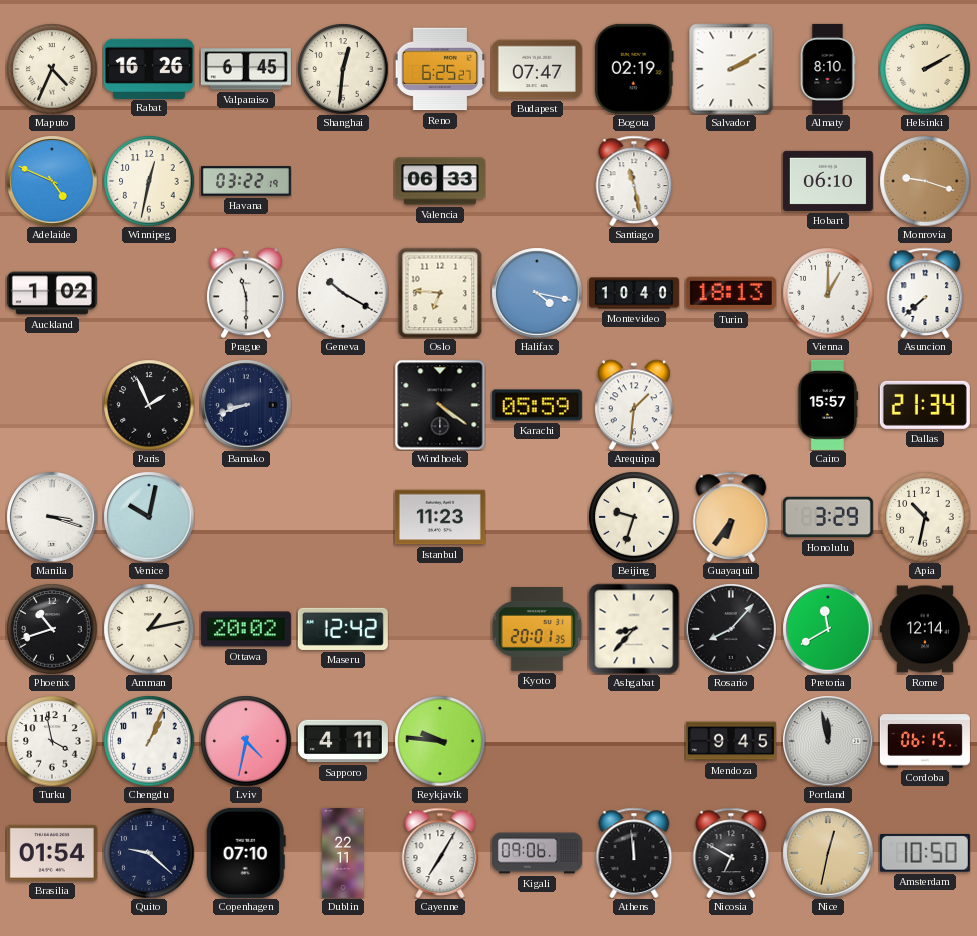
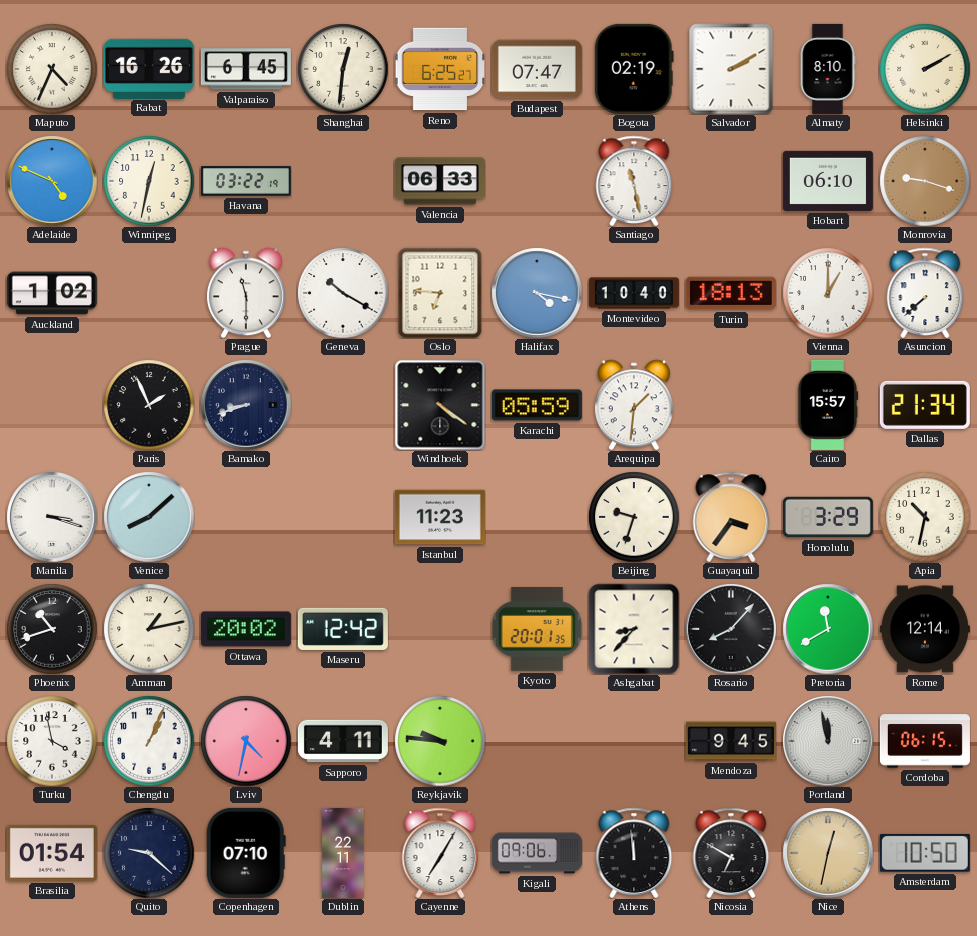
Venice: 10:02 -> 8:08
Guayaquil: 6:36 -> 3:36
